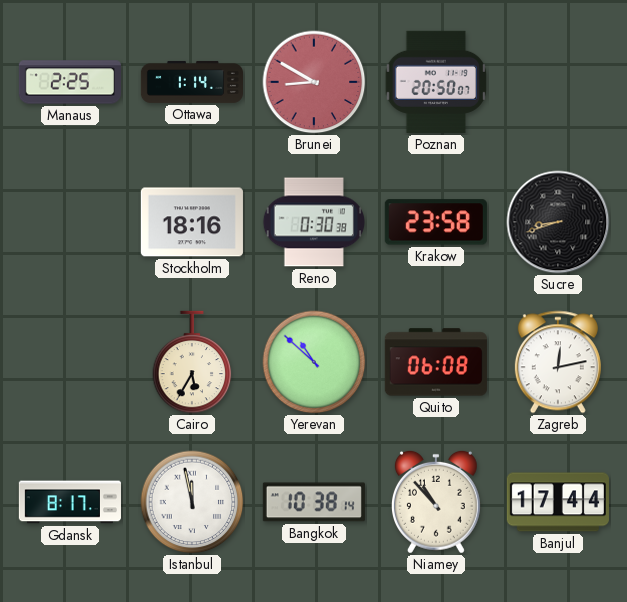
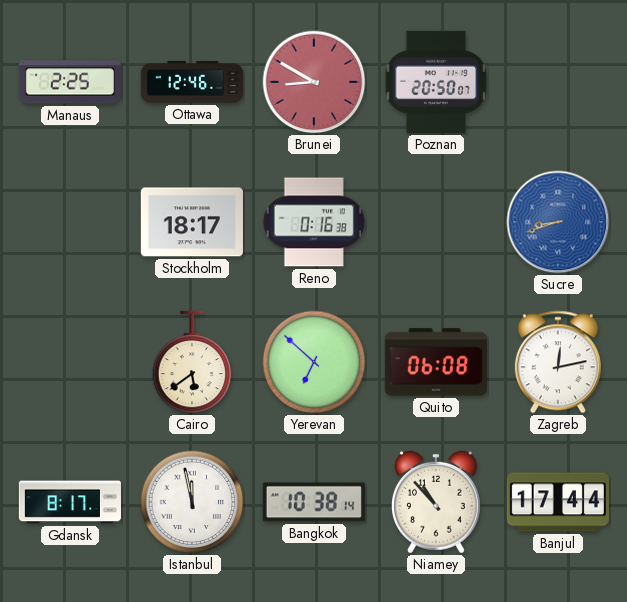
Ottawa: 1:14 -> 12:46
Stockholm: 18:16 -> 18:17
Reno: 0:30 -> 0:16
Krakow: 23:58 -> none
Sucre dial: black -> blue
Cairo: 5:35 -> 5:39
Yerevan: 10:52 -> 6:52
